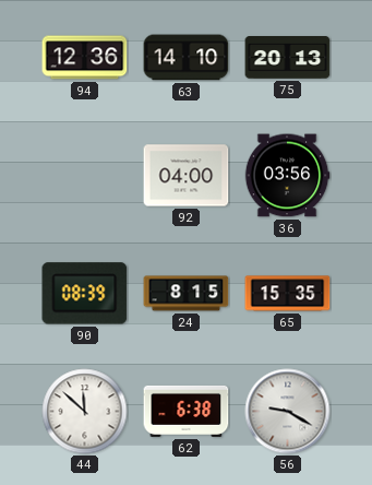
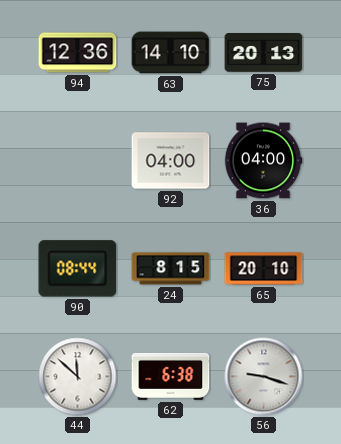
36: 03:56 -> 04:00
90: 08:39 -> 08:44
65: 15:35 -> 20:10
56: 9:20 -> 9:18
